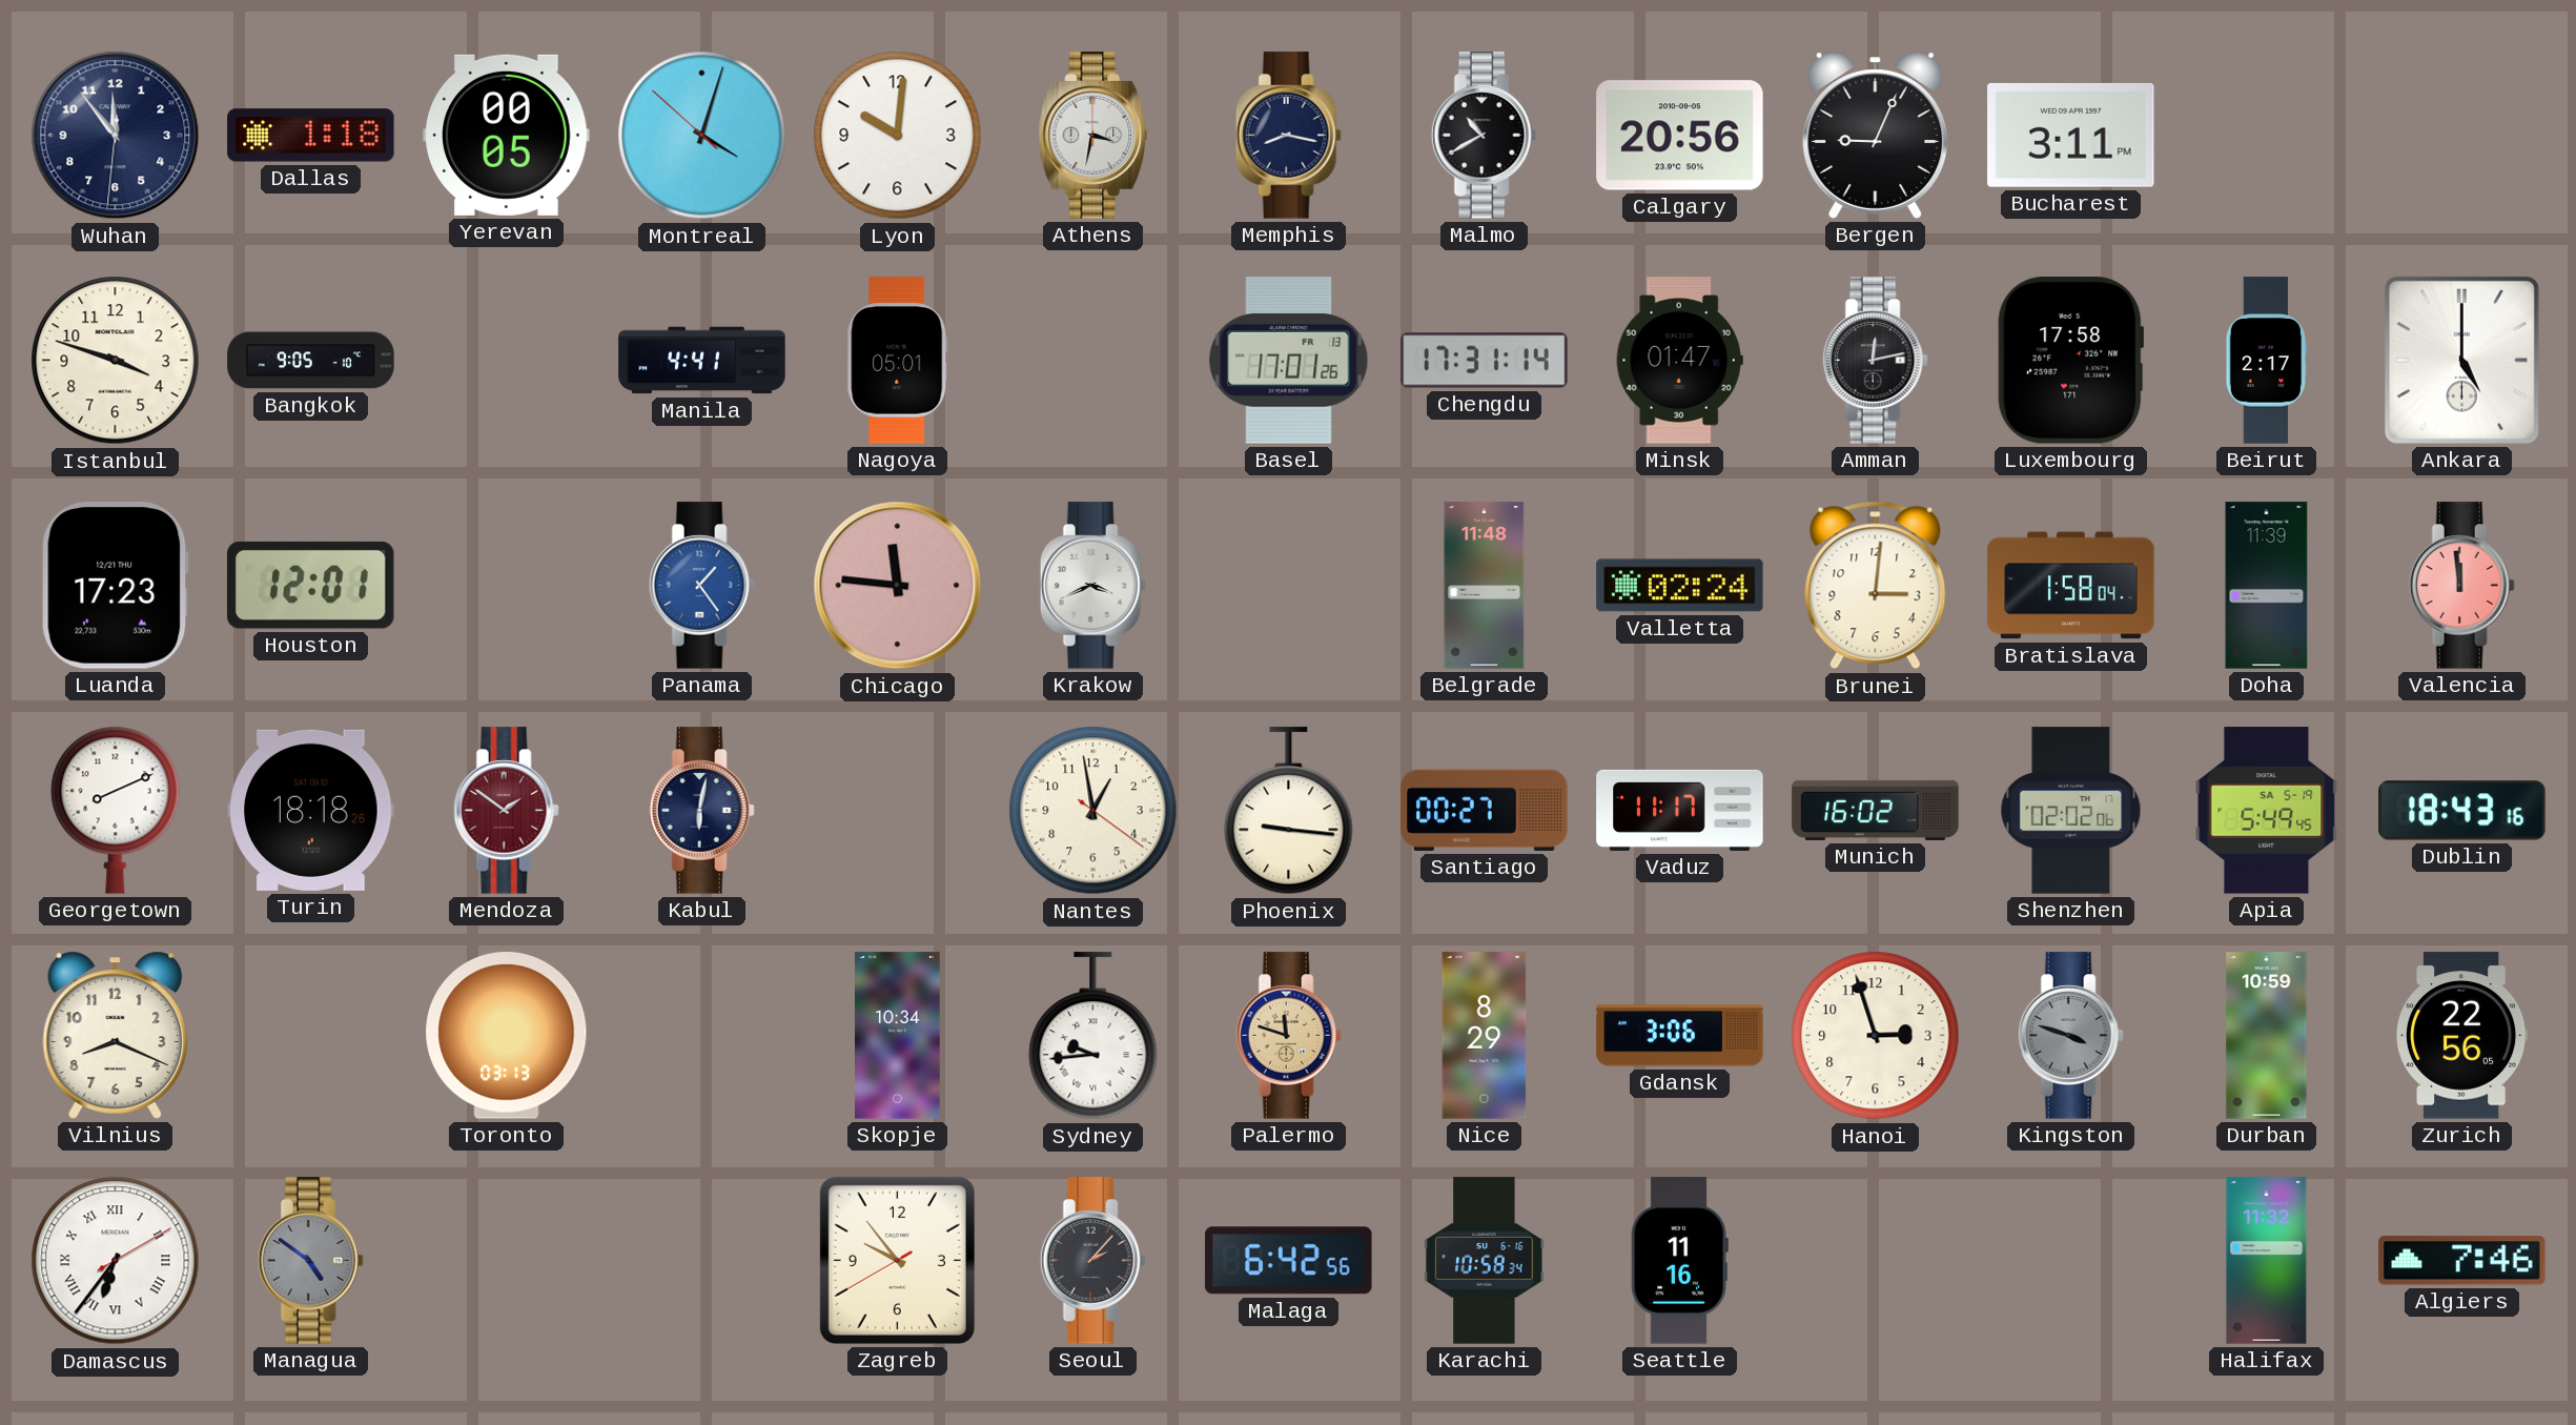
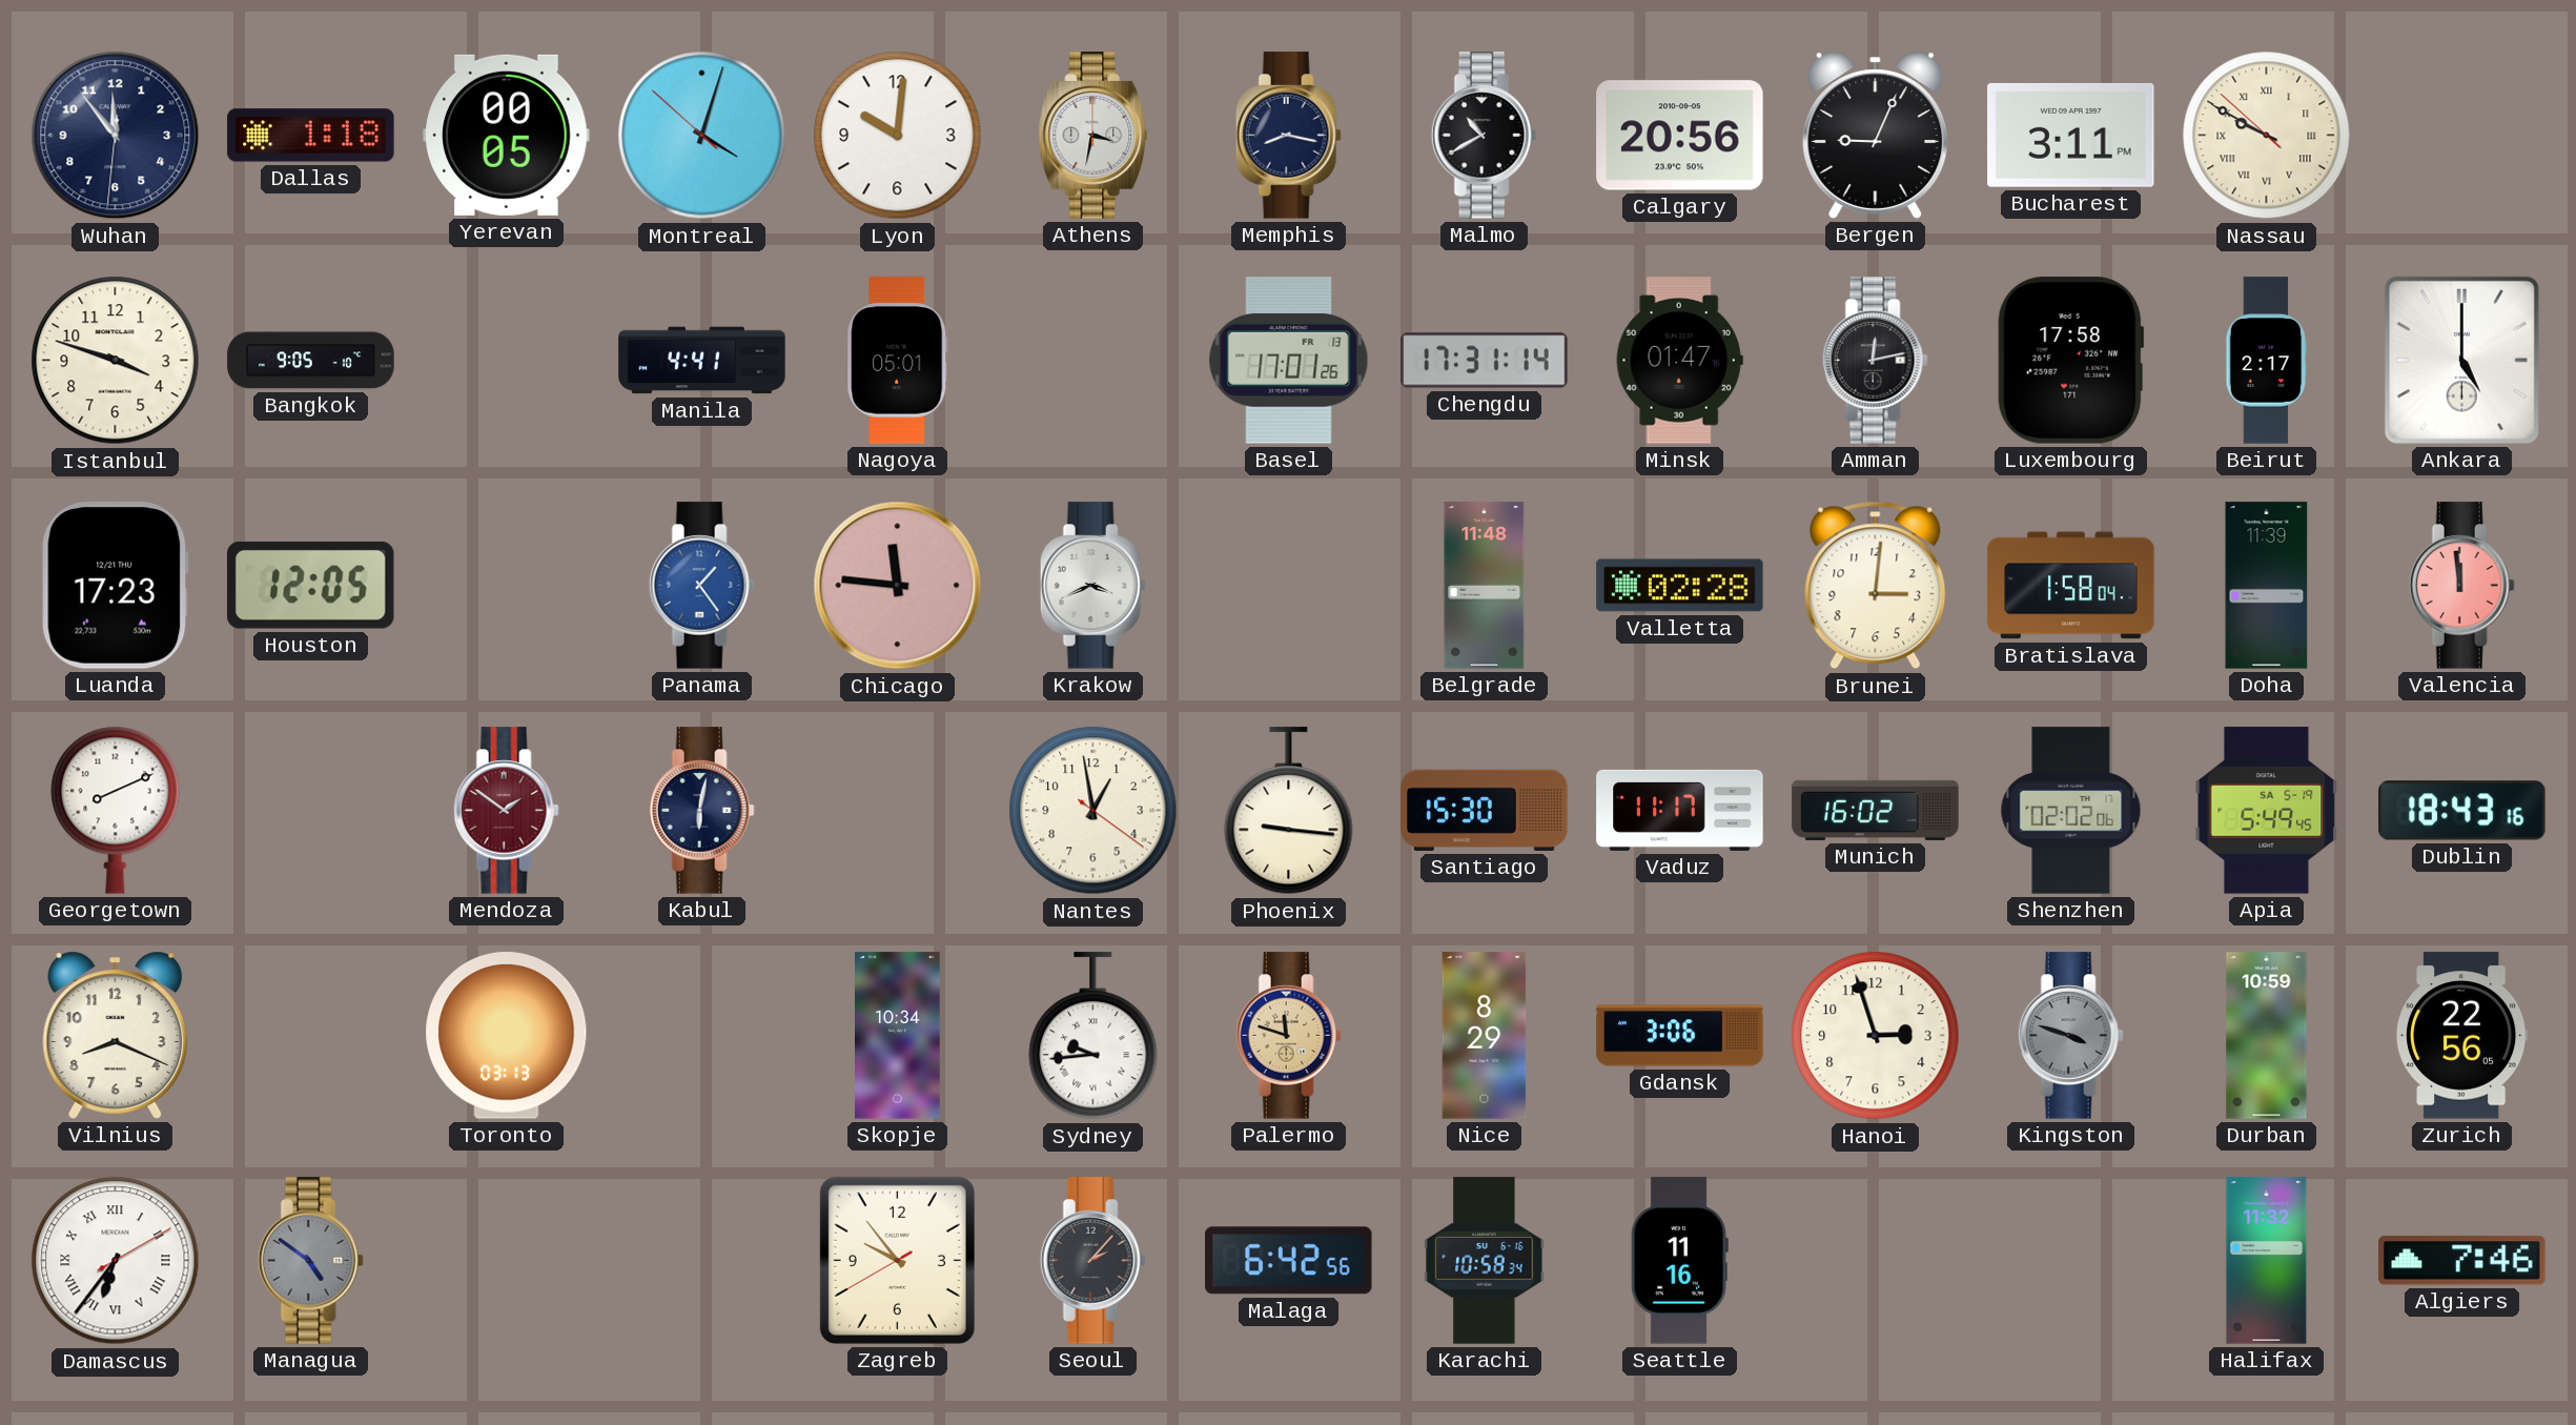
Nassau: none -> 9:49
Houston: 12:01 -> 12:05
Valletta: 02:24 -> 02:28
Turin: 18:18 -> none
Santiago: 00:27 -> 15:30
